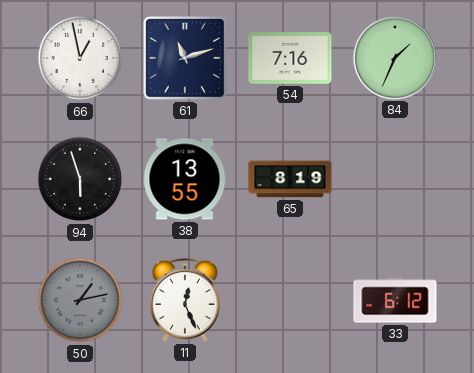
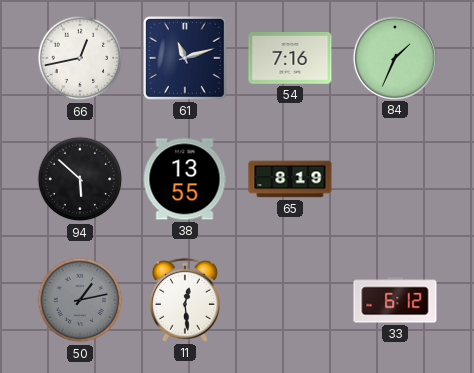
66: 12:58 -> 12:43
94: 5:57 -> 5:52
11: 12:26 -> 12:29
